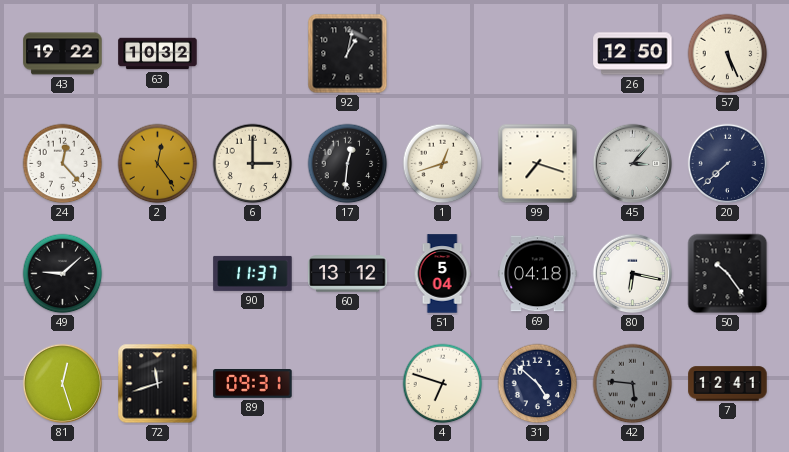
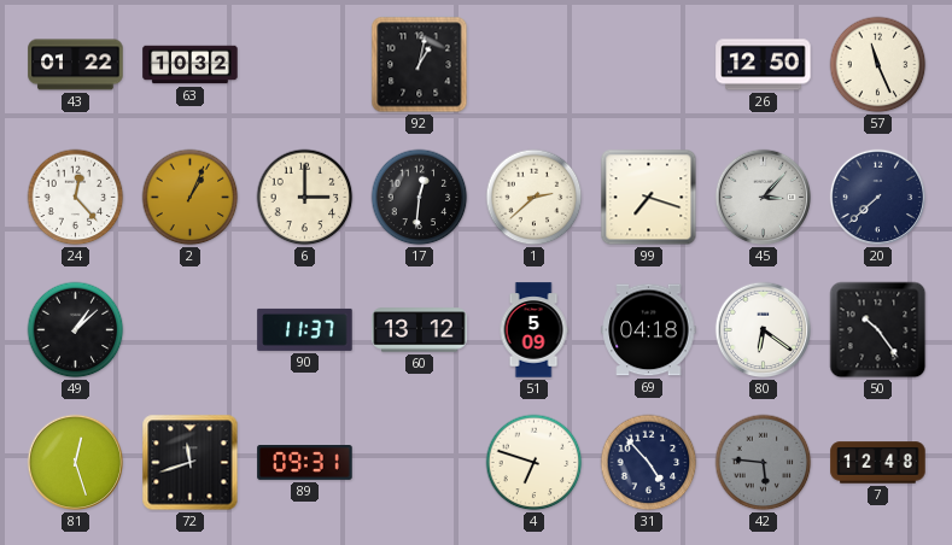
43: 19:22 -> 01:22
57: 5:26 -> 11:26
2: 12:24 -> 1:04
1: 12:42 -> 2:38
49: 9:08 -> 1:08
51: 5:04 -> 5:09
80: 6:17 -> 6:21
31: 4:52 -> 4:53
7: 12:41 -> 12:48
